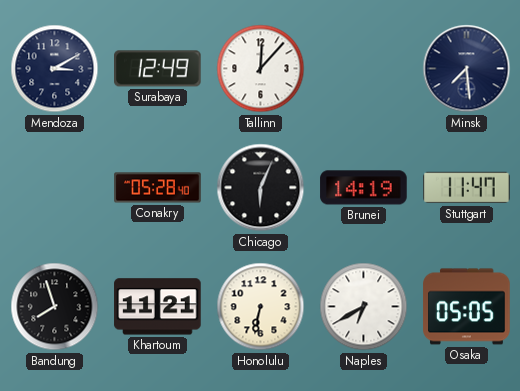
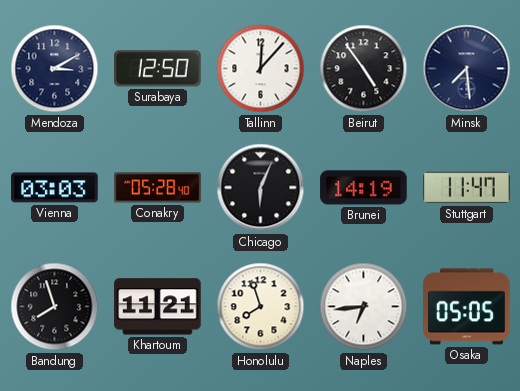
Surabaya: 12:49 -> 12:50
Beirut: none -> 4:54
Vienna: none -> 03:03
Honolulu: 6:32 -> 7:57
Naples: 6:40 -> 6:44
